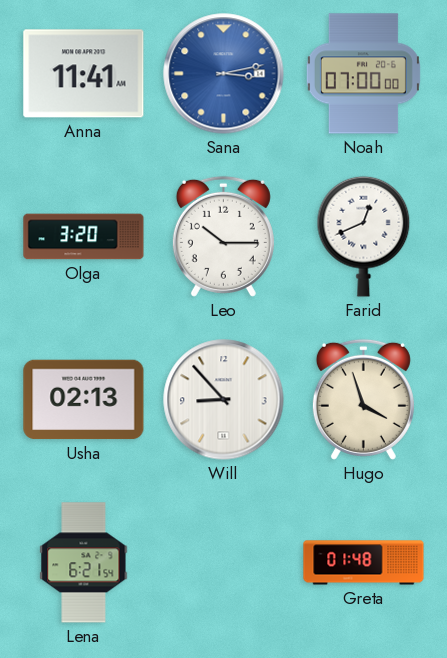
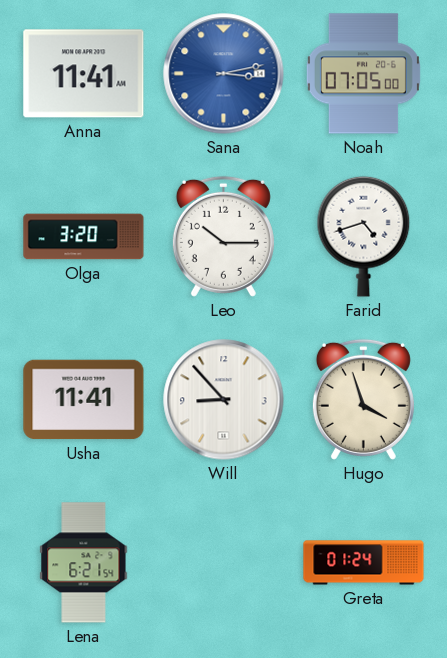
Noah: 07:00 -> 07:05
Farid: 12:41 -> 4:42
Usha: 02:13 -> 11:41
Greta: 01:48 -> 01:24
